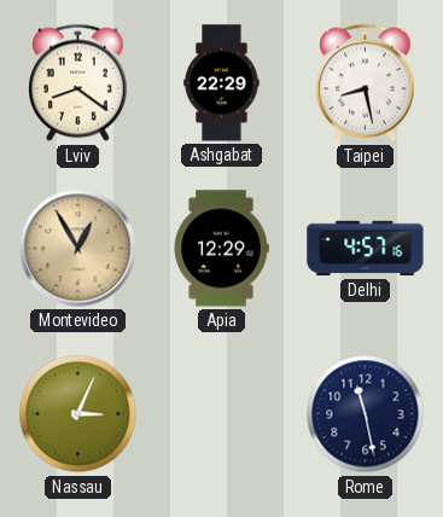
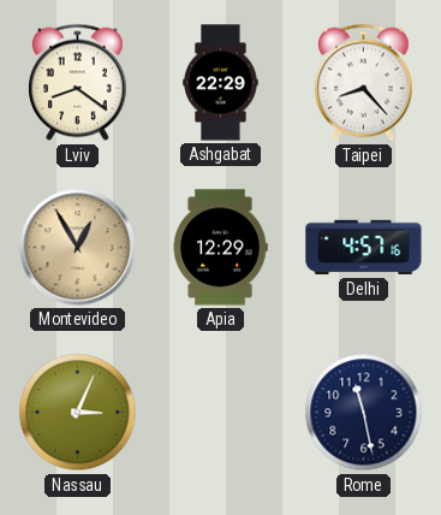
Taipei: 8:28 -> 8:23
